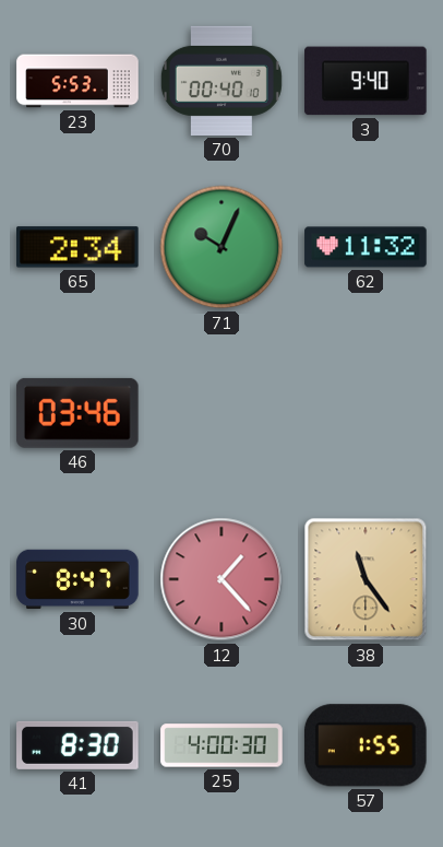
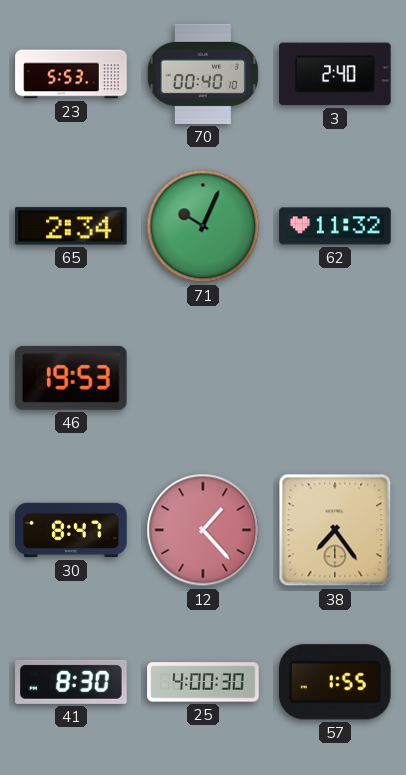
3: 9:40 -> 2:40
46: 03:46 -> 19:53
38: 11:24 -> 7:24
